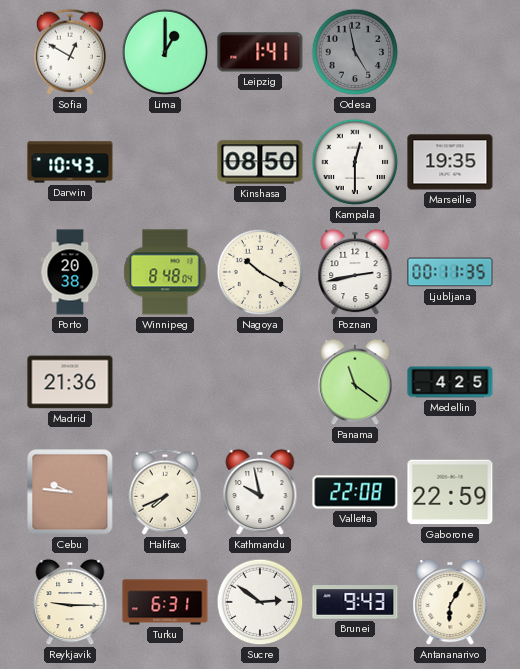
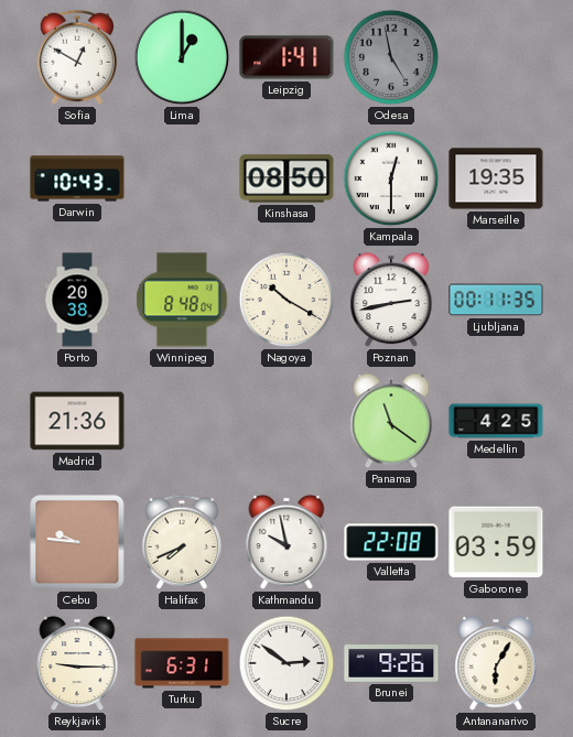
Gaborone: 22:59 -> 03:59
Brunei: 9:43 -> 9:26
